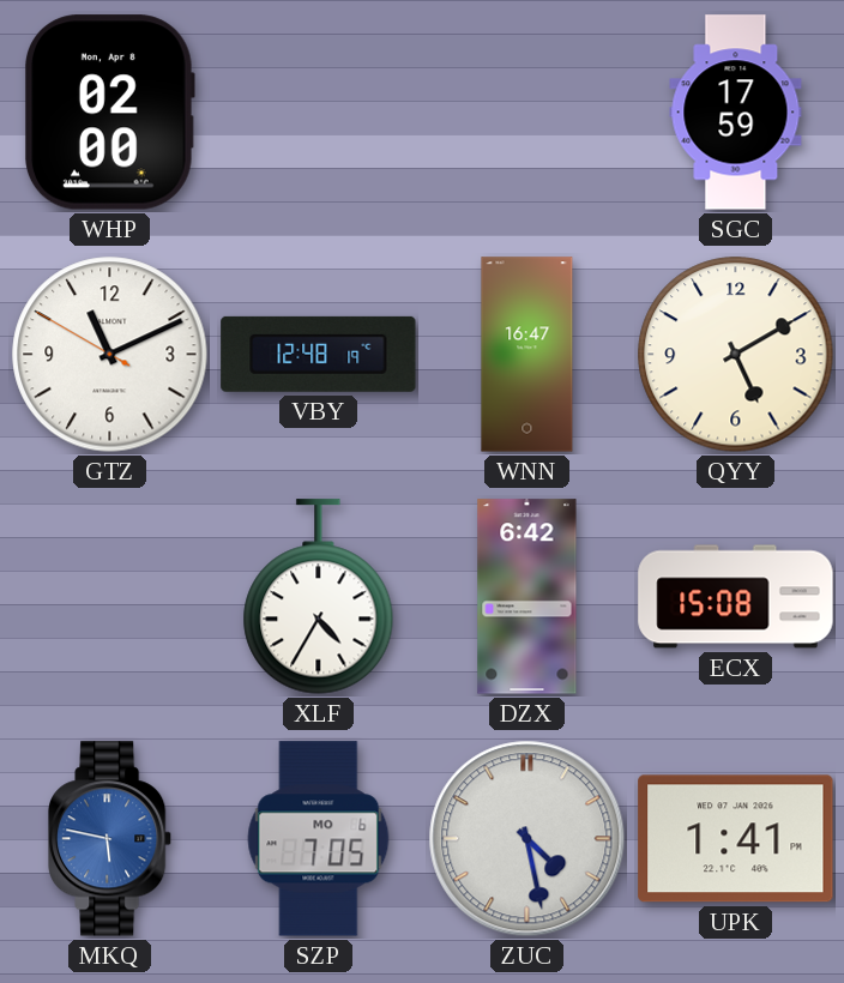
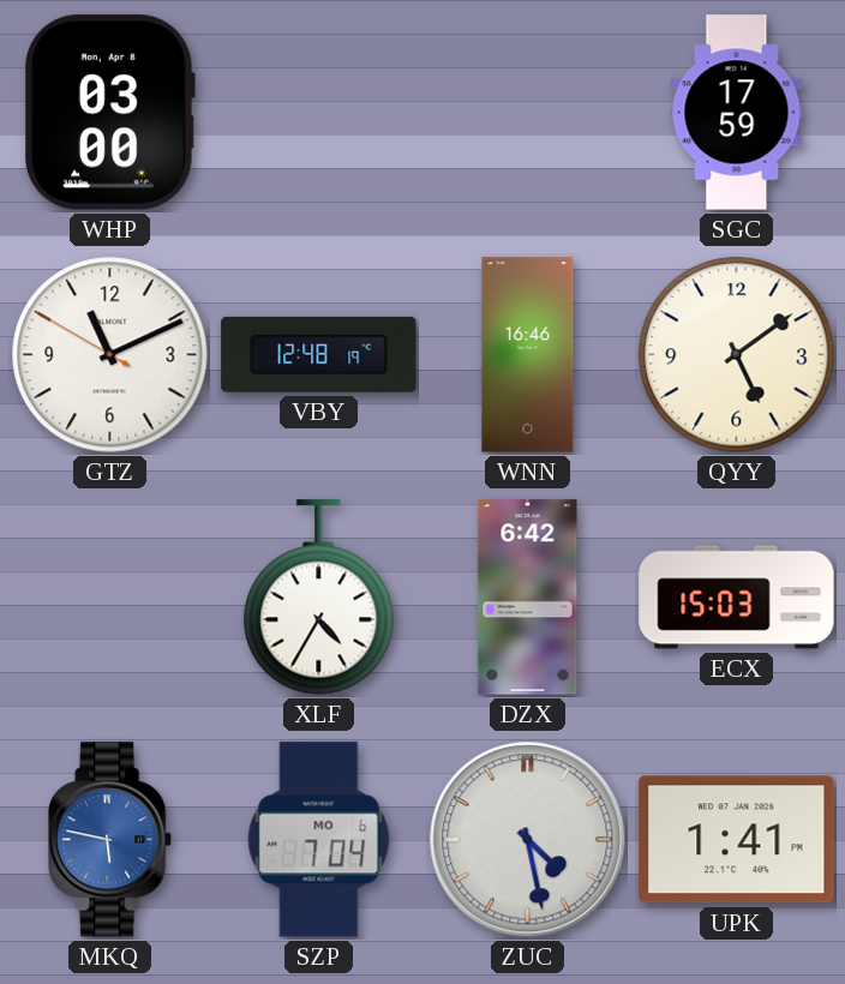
WHP: 02:00 -> 03:00
WNN: 16:47 -> 16:46
QYY: 5:10 -> 5:09
ECX: 15:08 -> 15:03
SZP: 7:05 -> 7:04
